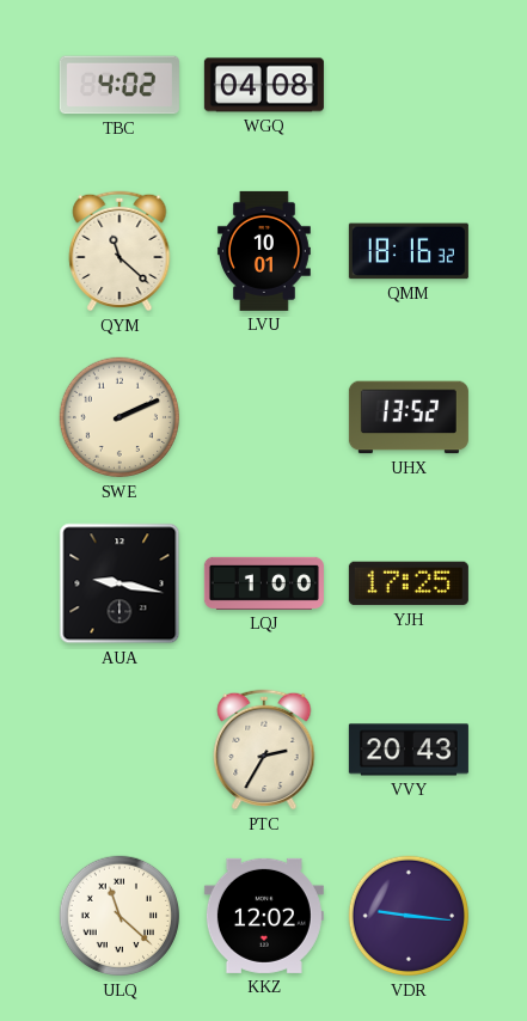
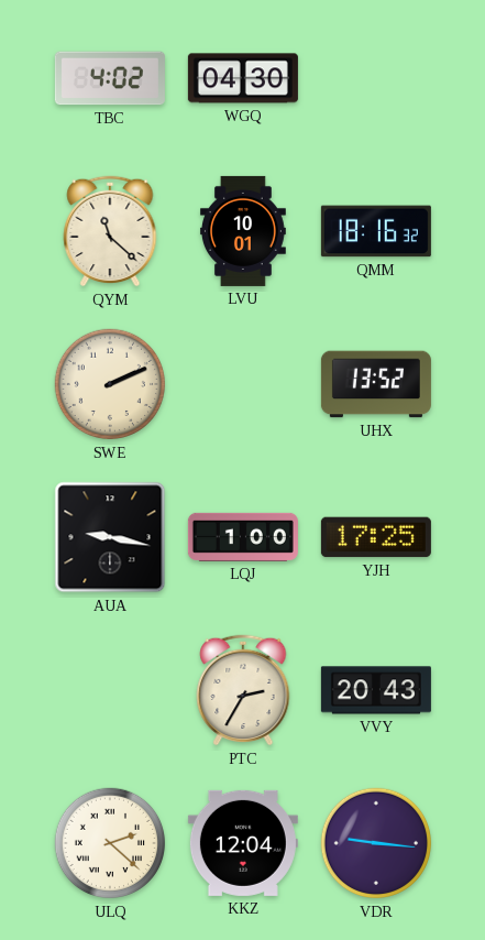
WGQ: 04:08 -> 04:30
ULQ: 11:22 -> 2:22
KKZ: 12:02 -> 12:04
